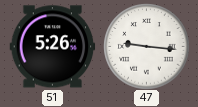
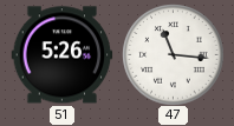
47: 9:16 -> 11:16
